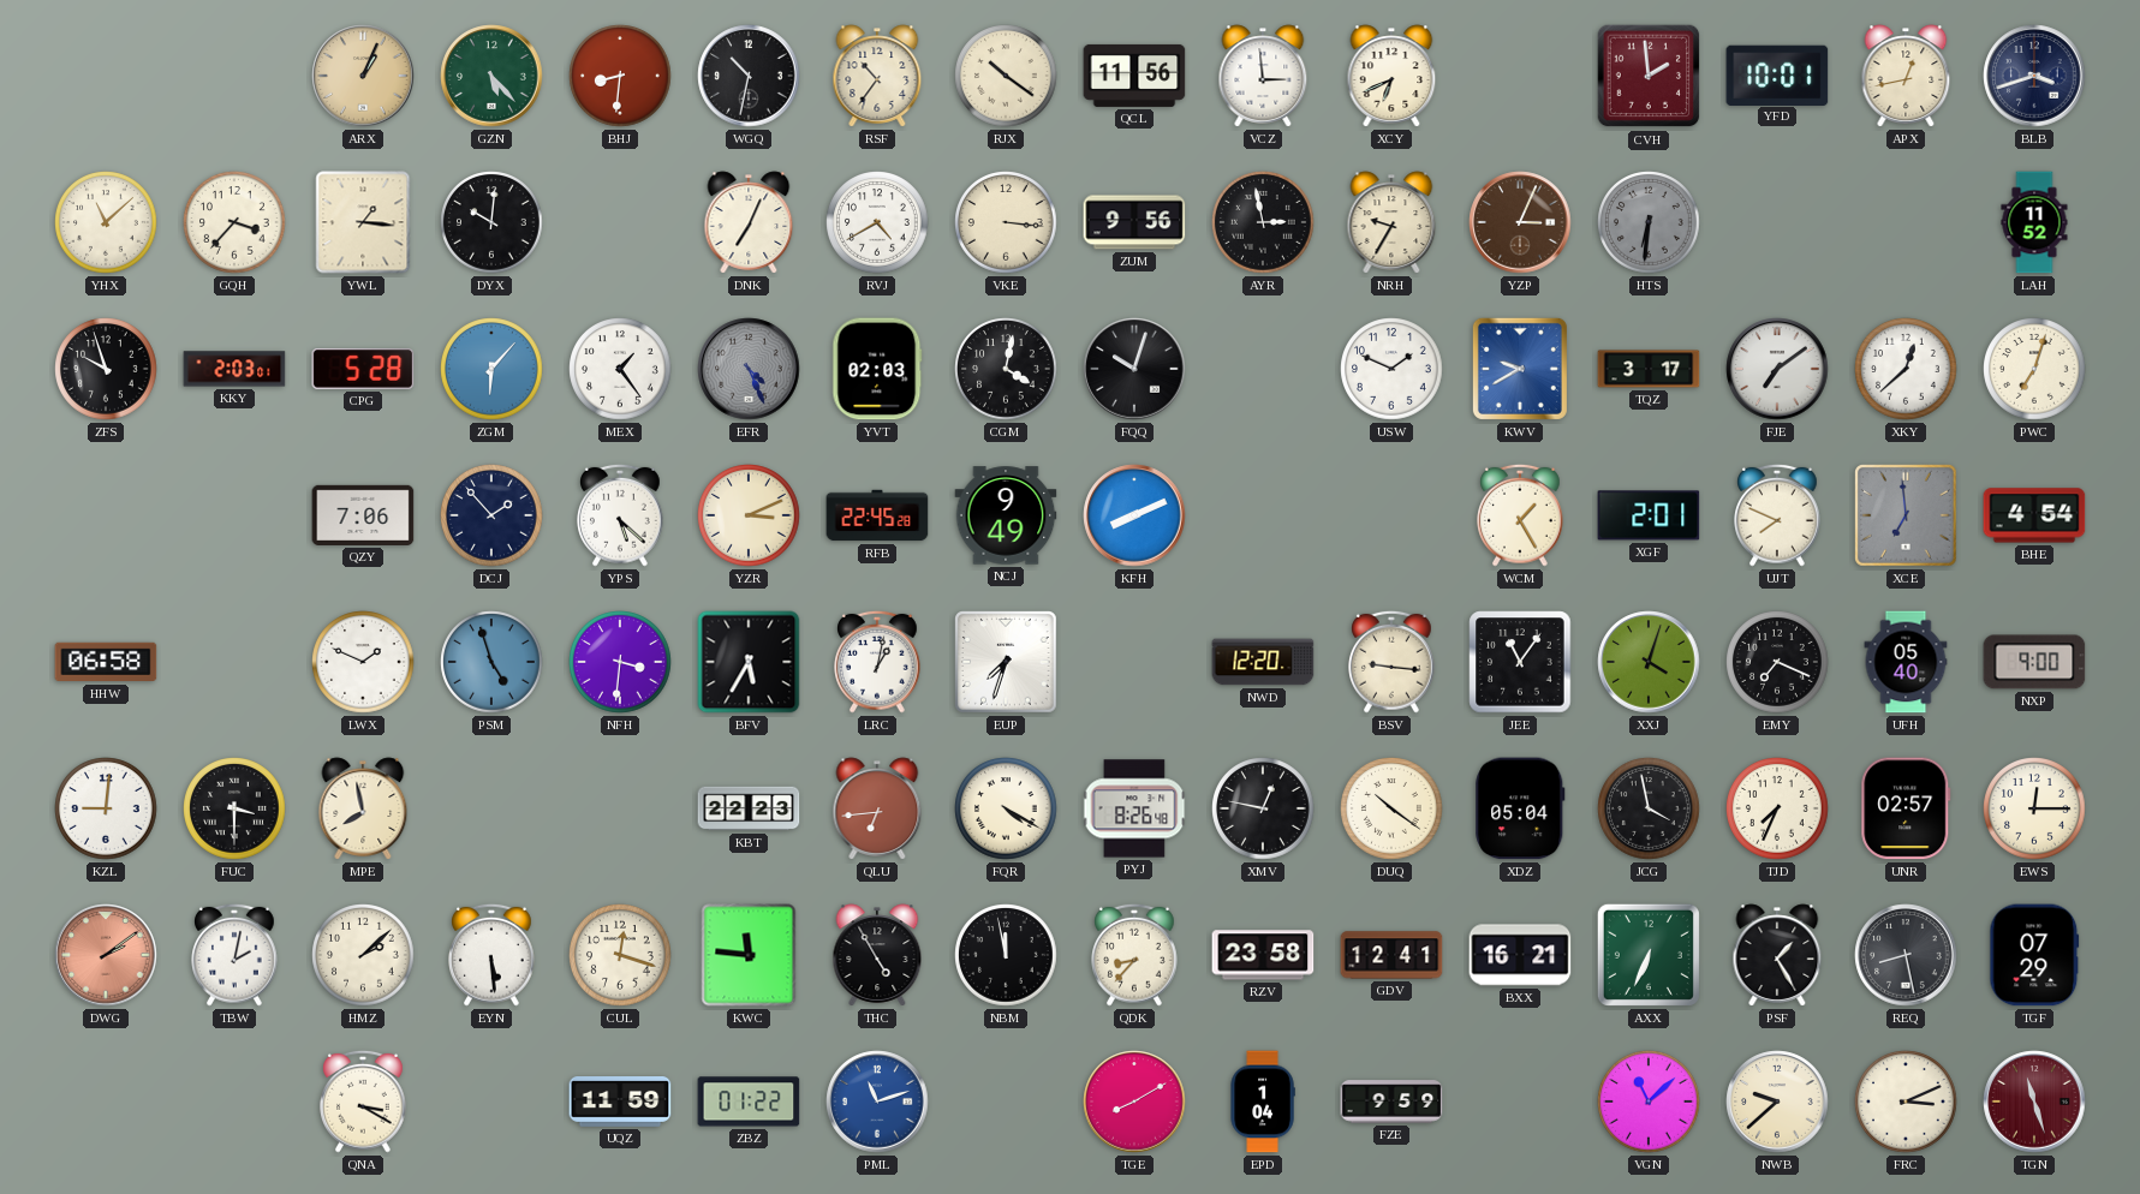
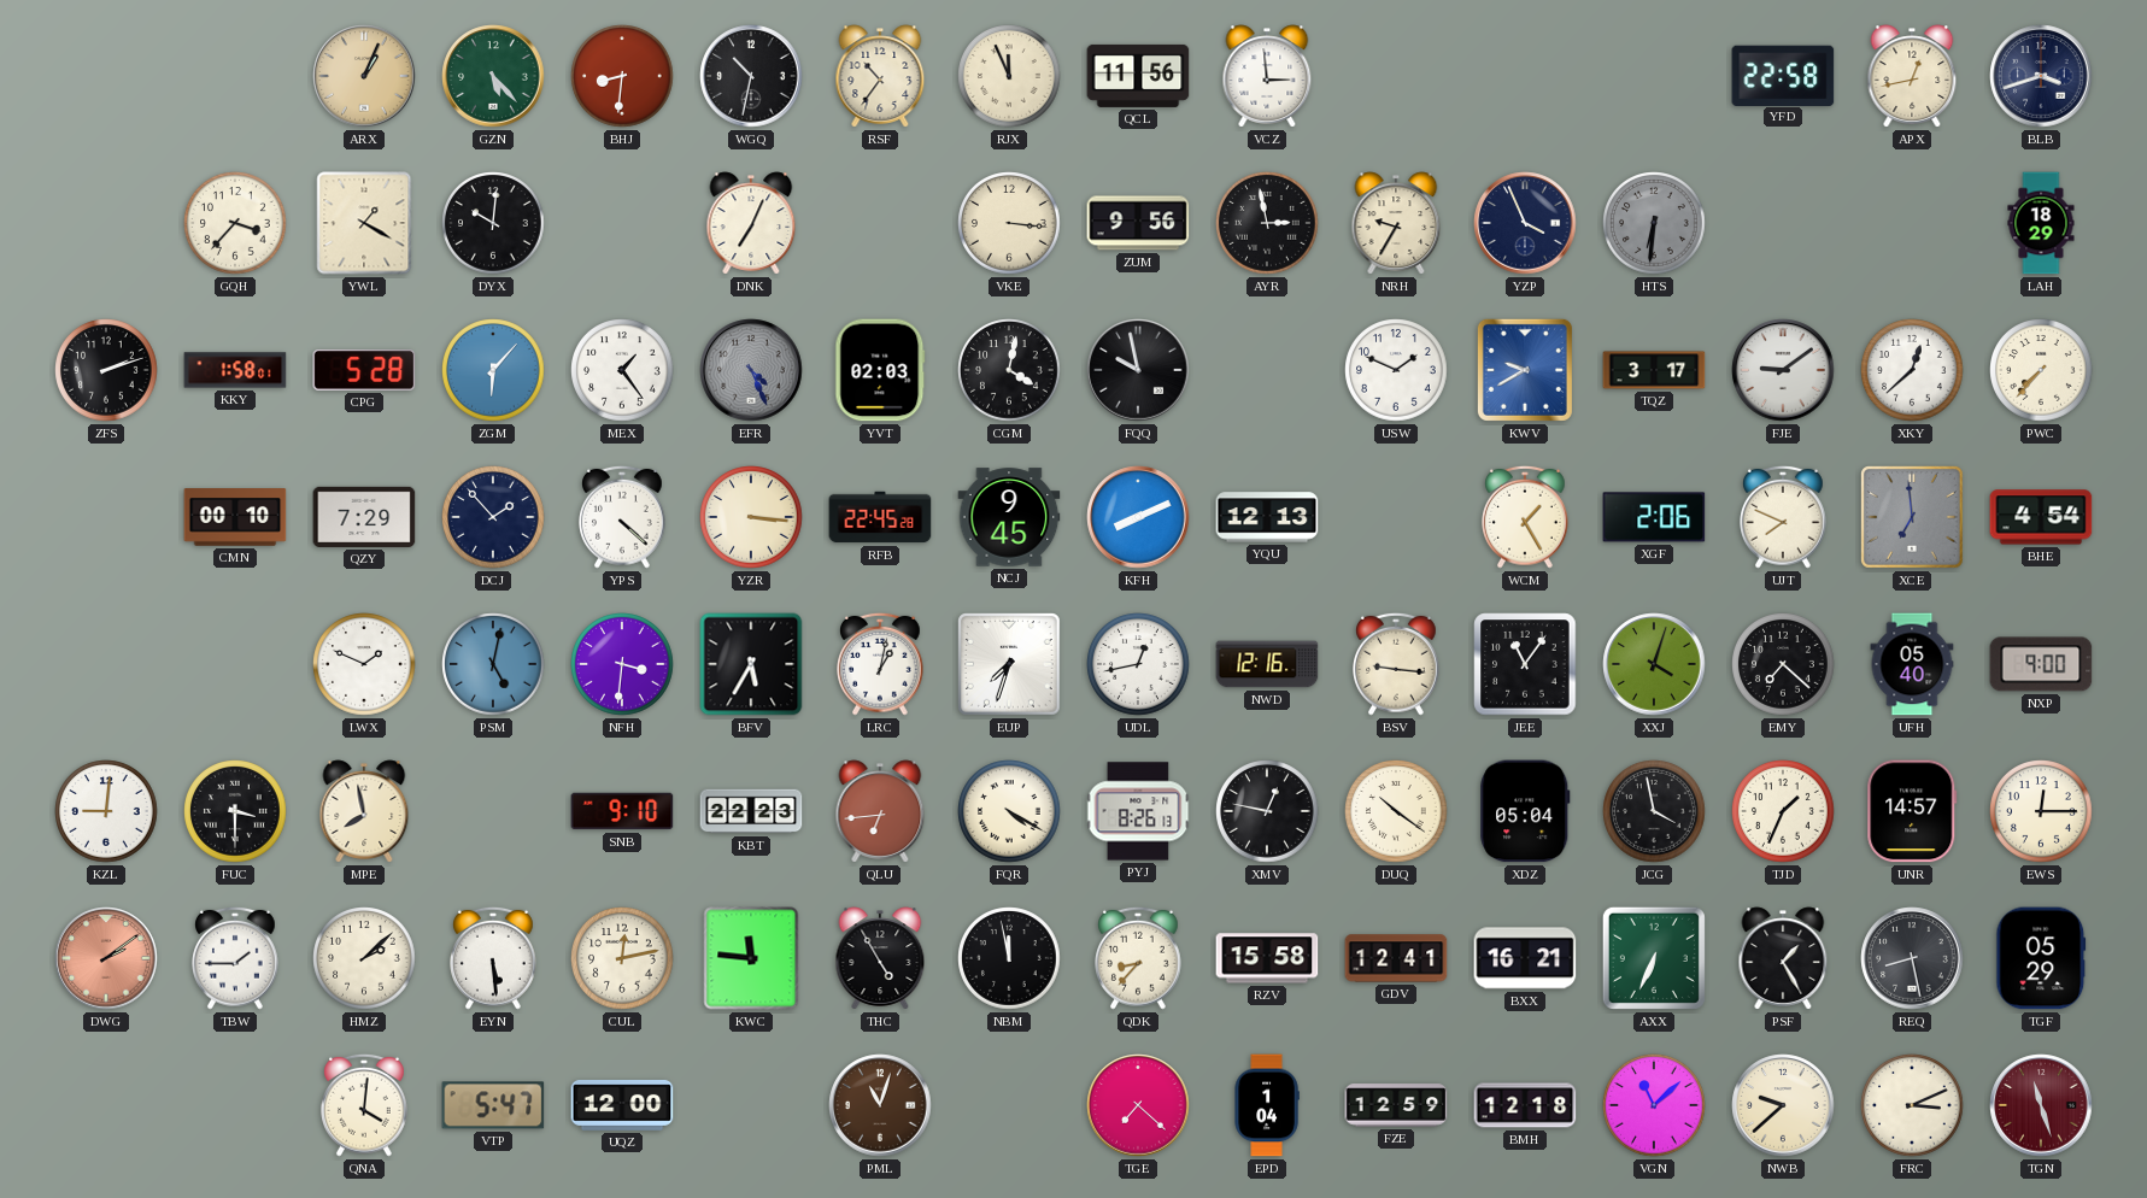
RJX: 10:21 -> 11:56
XCY: 6:41 -> none
CVH: 1:59 -> none
YFD: 10:01 -> 22:58
YHX: 11:08 -> none
YWL: 1:16 -> 1:20
RVJ: 4:40 -> none
YZP: 3:04 -> 3:56
YZP dial: brown -> navy
LAH: 11:52 -> 18:29
ZFS: 9:57 -> 2:12
KKY: 2:03 -> 1:58
FQQ: 10:03 -> 9:58
FJE: 7:09 -> 9:09
PWC: 7:03 -> 7:37
CMN: none -> 00:10
QZY: 7:06 -> 7:29
YPS: 5:22 -> 4:22
YZR: 3:11 -> 3:16
NCJ: 9:49 -> 9:45
YQU: none -> 12:13
XGF: 2:01 -> 2:06
HHW: 06:58 -> none
PSM: 4:57 -> 5:02
UDL: none -> 12:43
NWD: 12:20 -> 12:16
EMY: 7:19 -> 7:22
SNB: none -> 9:10
PYJ: 8:26:48 -> 8:26:13
TJD: 7:34 -> 1:34
UNR: 02:57 -> 14:57
TBW: 2:02 -> 1:45
CUL: 12:18 -> 12:13
RZV: 23:58 -> 15:58
TGF: 07:29 -> 05:29
QNA: 3:20 -> 4:01
VTP: none -> 5:47
UQZ: 11:59 -> 12:00
ZBZ: 01:22 -> none
PML: 11:12 -> 11:03
PML dial: blue -> brown
TGE: 8:10 -> 7:22
FZE: 9:59 -> 12:59
BMH: none -> 12:18
